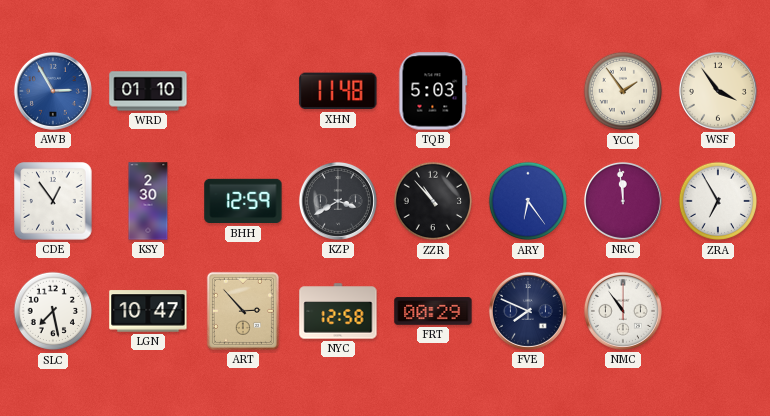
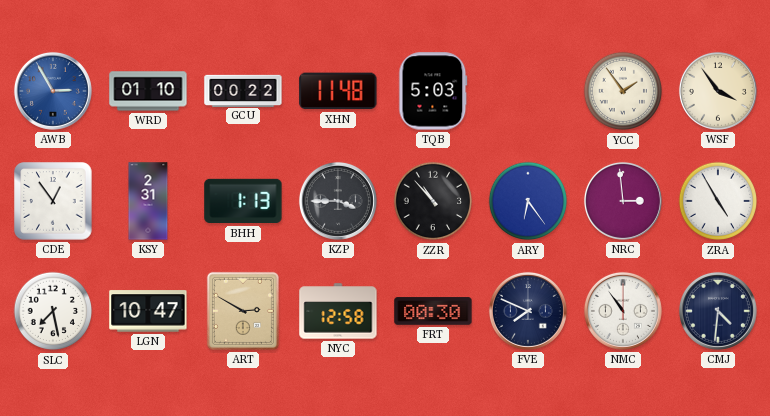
GCU: none -> 00:22
KSY: 2:30 -> 2:31
BHH: 12:59 -> 1:13
KZP: 3:40 -> 3:45
NRC: 11:59 -> 2:59
ZRA: 6:55 -> 4:55
ART: 2:53 -> 2:50
FRT: 00:29 -> 00:30
CMJ: none -> 4:31
